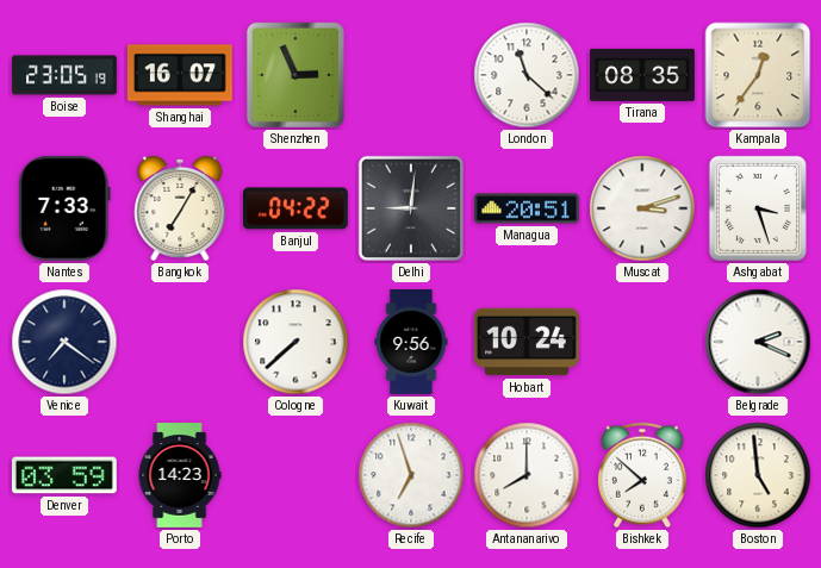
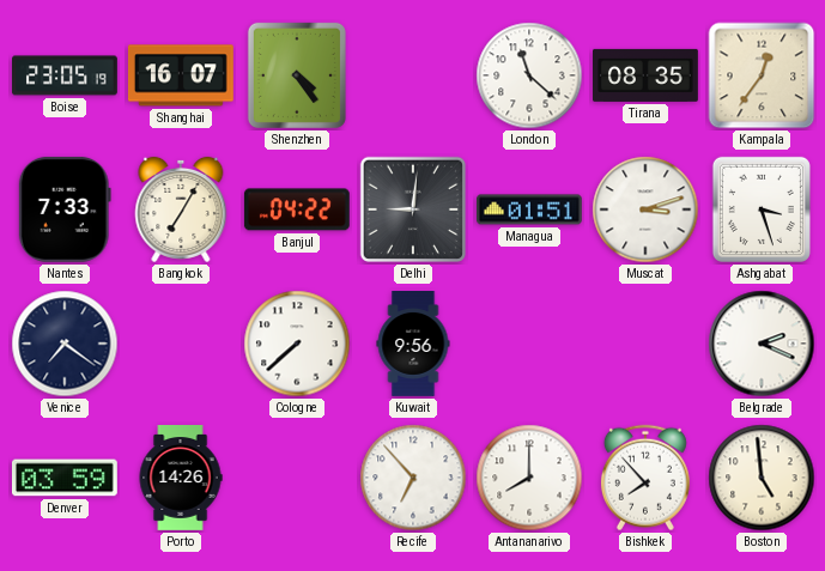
Shenzhen: 2:56 -> 4:24
Managua: 20:51 -> 01:51
Hobart: 10:24 -> none
Porto: 14:23 -> 14:26
Recife: 6:57 -> 6:53
Bishkek: 7:52 -> 7:53
